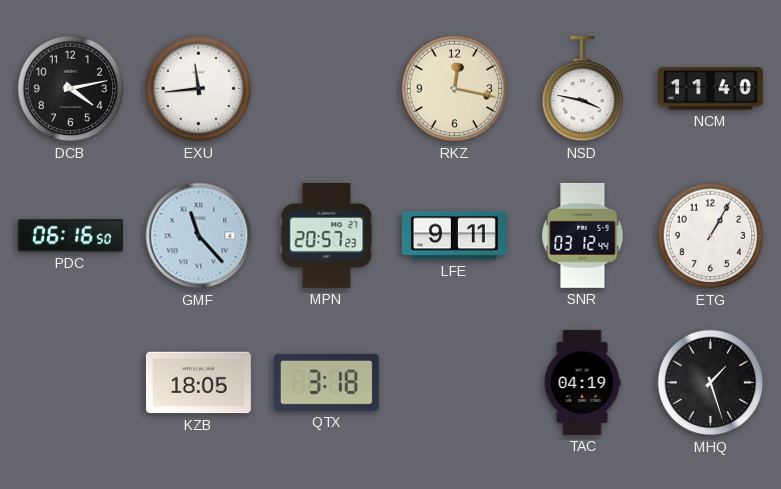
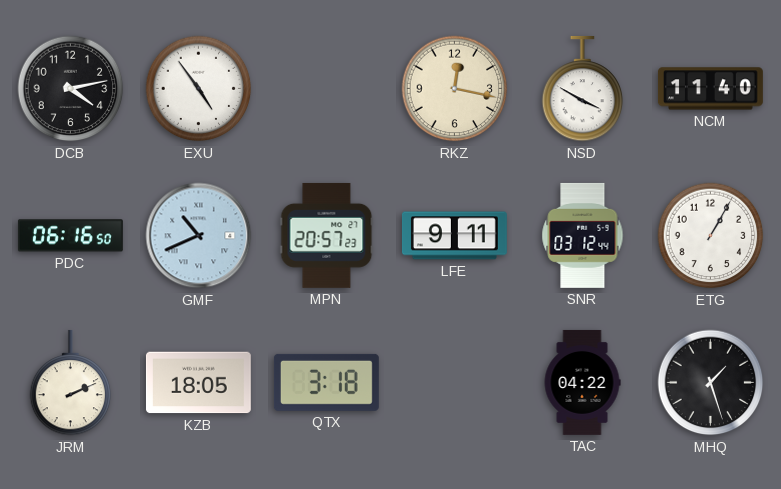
EXU: 11:44 -> 4:54
NSD: 3:47 -> 3:50
GMF: 11:23 -> 10:41
JRM: none -> 2:11
TAC: 04:19 -> 04:22
